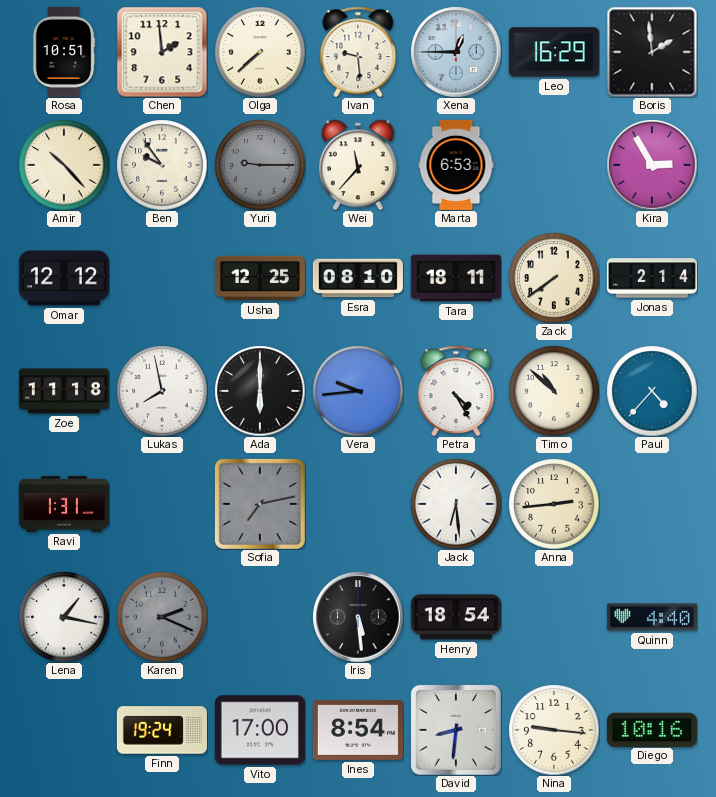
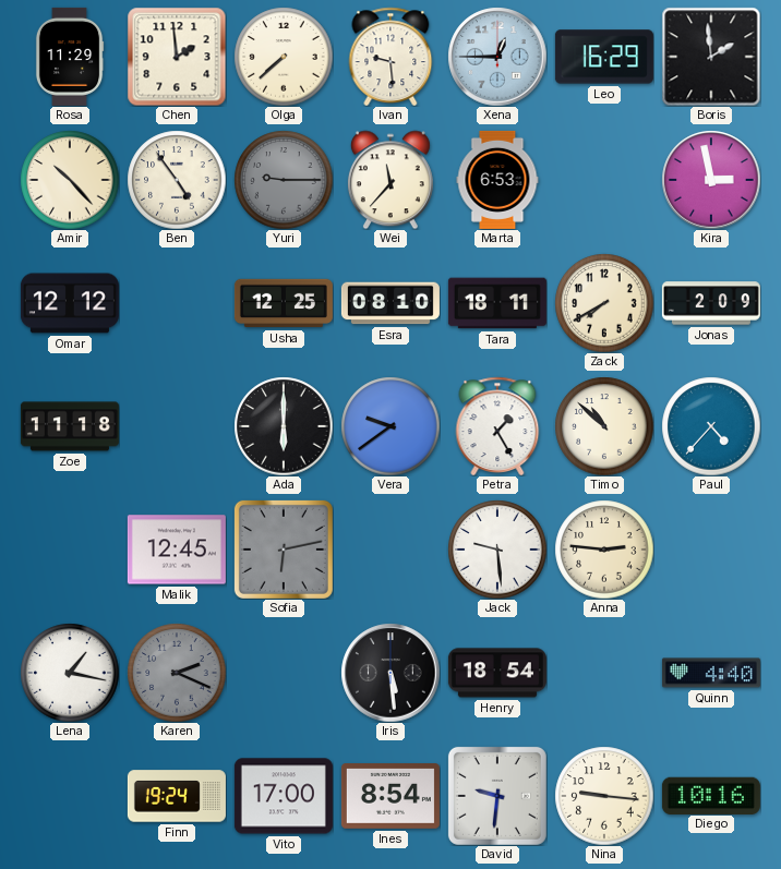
Rosa: 10:51 -> 11:29
Ben: 9:54 -> 4:54
Kira: 2:55 -> 2:58
Zack: 7:39 -> 7:40
Jonas: 2:14 -> 2:09
Lukas: 7:58 -> none
Vera: 9:44 -> 9:39
Petra: 4:25 -> 1:25
Ravi: 1:31 -> none
Malik: none -> 12:45
Sofia: 7:13 -> 6:13
Jack: 6:29 -> 9:29
Anna: 2:44 -> 2:46
David: 8:31 -> 9:31
